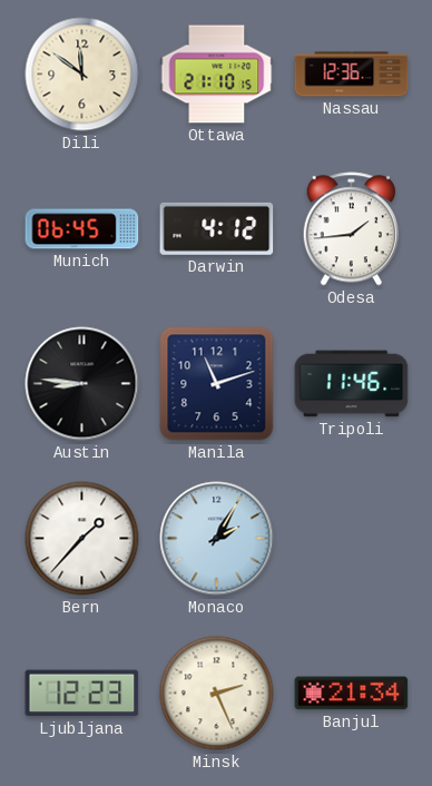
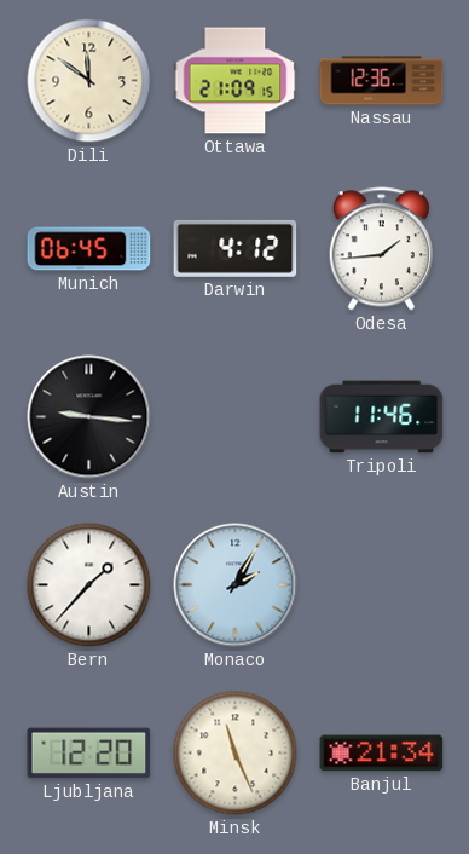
Ottawa: 21:10 -> 21:09
Austin: 8:46 -> 9:16
Manila: 11:12 -> none
Ljubljana: 12:23 -> 12:20
Minsk: 2:26 -> 11:26
